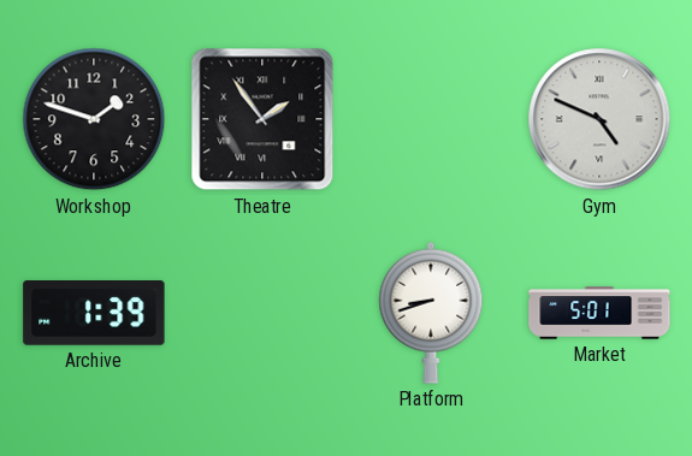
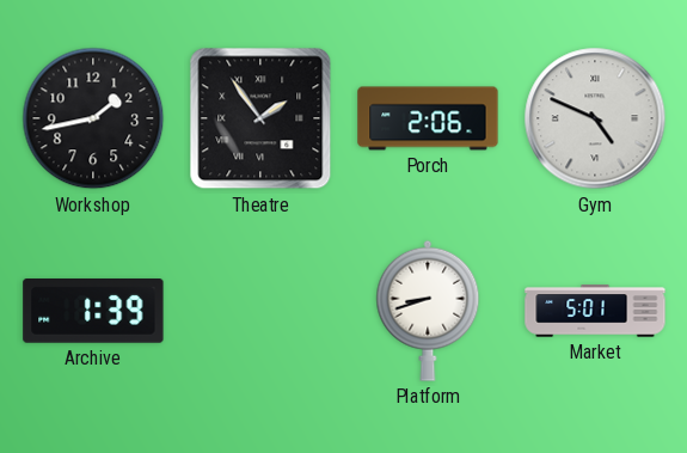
Workshop: 1:48 -> 1:43
Porch: none -> 2:06
